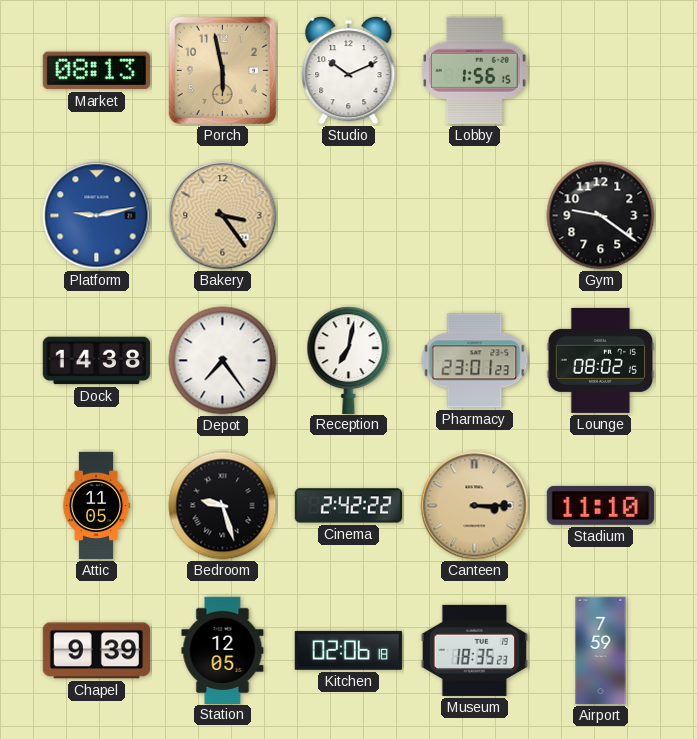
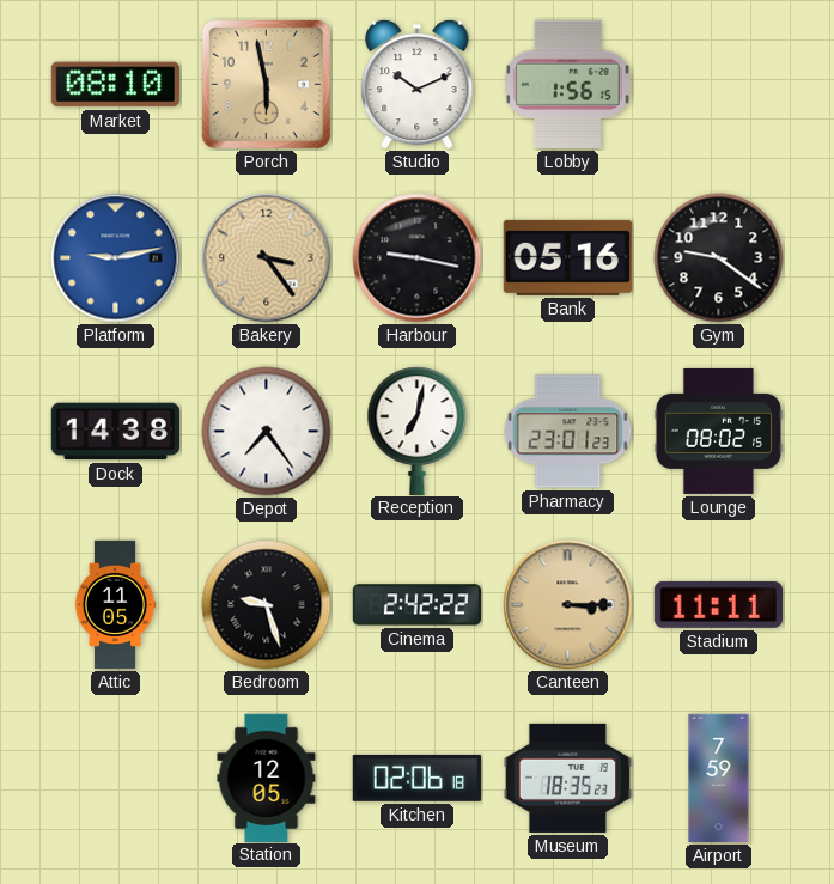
Market: 08:13 -> 08:10
Harbour: none -> 9:17
Bank: none -> 05:16
Stadium: 11:10 -> 11:11
Chapel: 9:39 -> none
